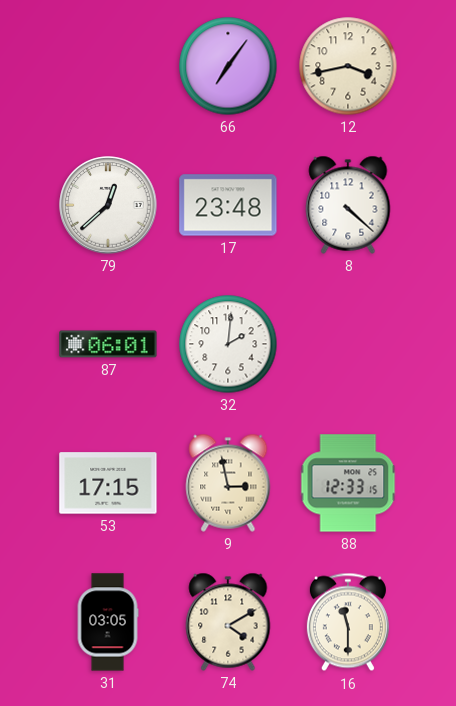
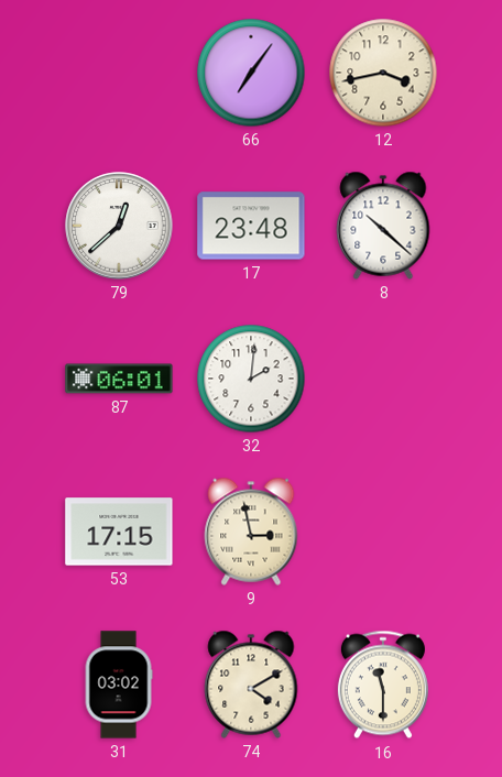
8: 4:22 -> 10:22
88: 12:33 -> none
31: 03:05 -> 03:02
